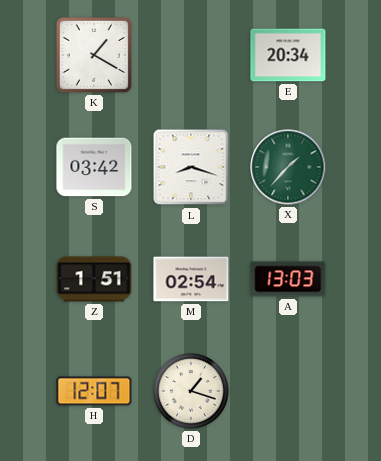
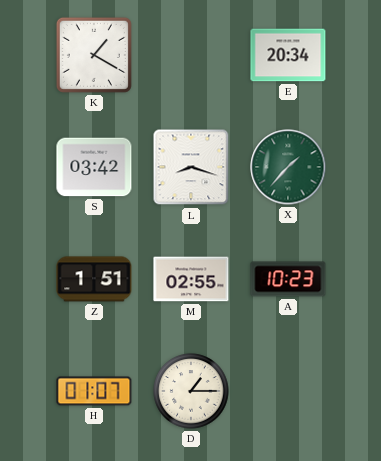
M: 02:54 -> 02:55
A: 13:03 -> 10:23
H: 12:07 -> 01:07
D: 1:18 -> 1:15
